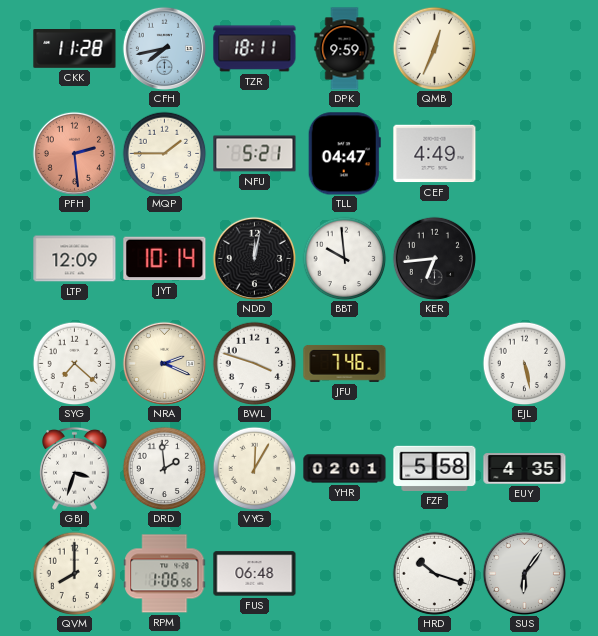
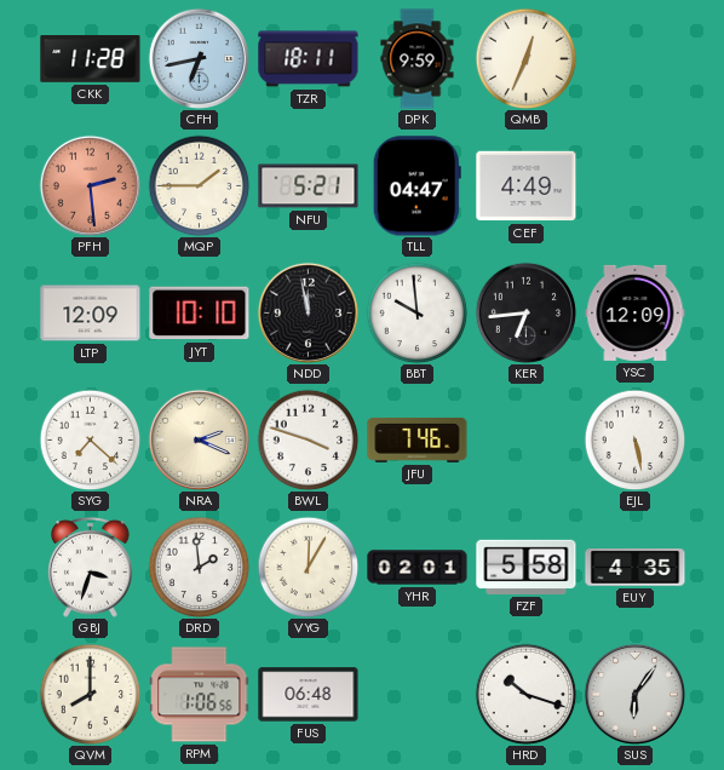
CFH: 7:43 -> 6:43
JYT: 10:14 -> 10:10
NDD: 12:02 -> 11:58
YSC: none -> 12:09
